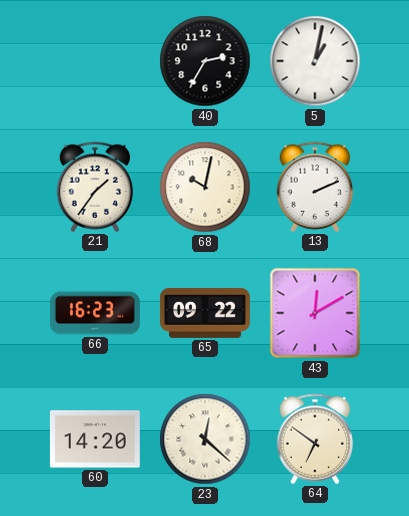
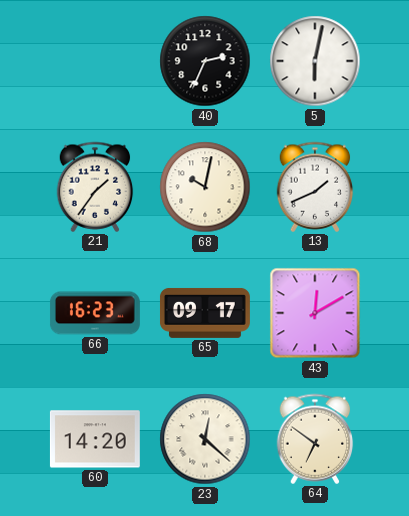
40: 2:35 -> 2:34
5: 1:02 -> 6:02
13: 2:11 -> 1:41
65: 09:22 -> 09:17
